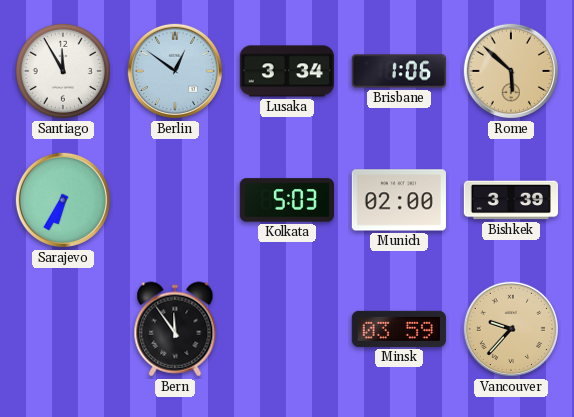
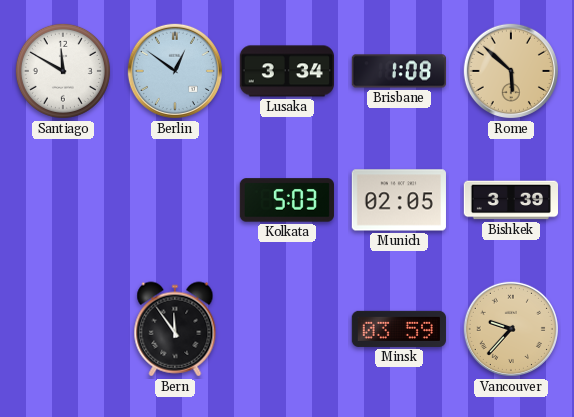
Santiago: 11:55 -> 11:50
Brisbane: 1:06 -> 1:08
Sarajevo: 6:35 -> none
Munich: 02:00 -> 02:05
